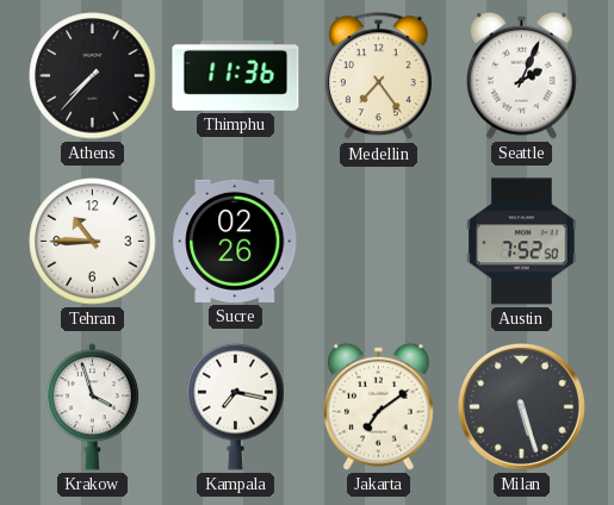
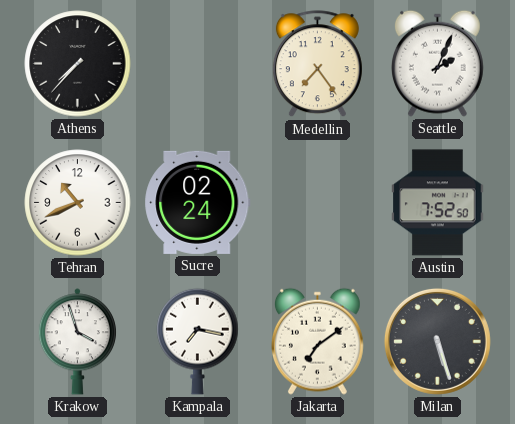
Thimphu: 11:36 -> none
Tehran: 10:45 -> 10:41
Sucre: 02:26 -> 02:24
